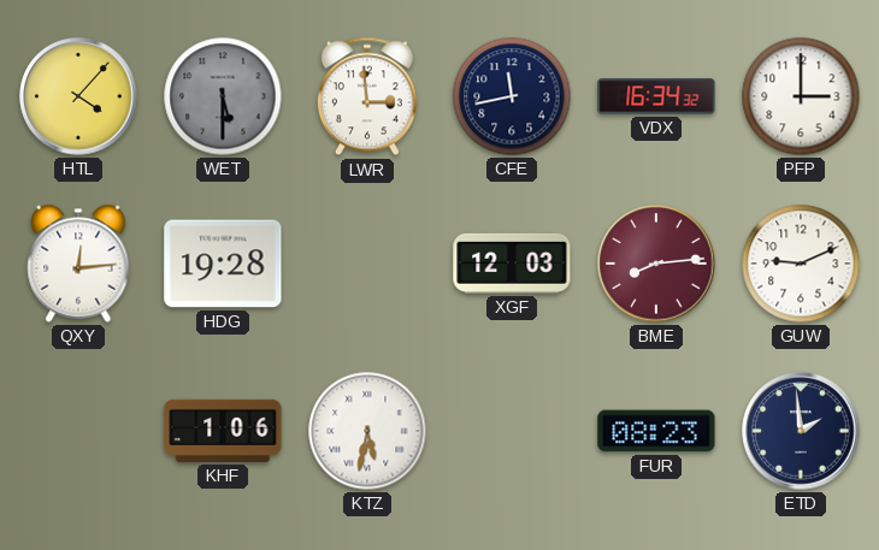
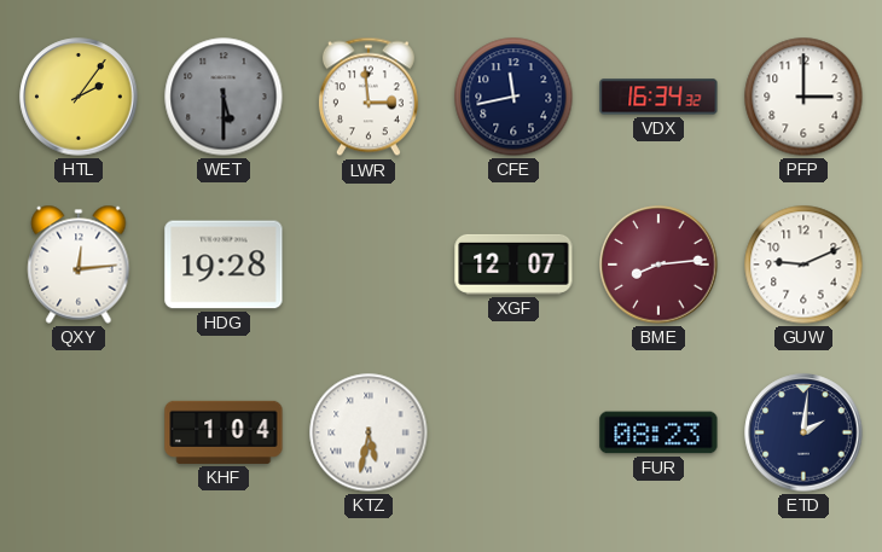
HTL: 4:07 -> 2:06
XGF: 12:03 -> 12:07
KHF: 1:06 -> 1:04
ETD: 1:59 -> 2:01
